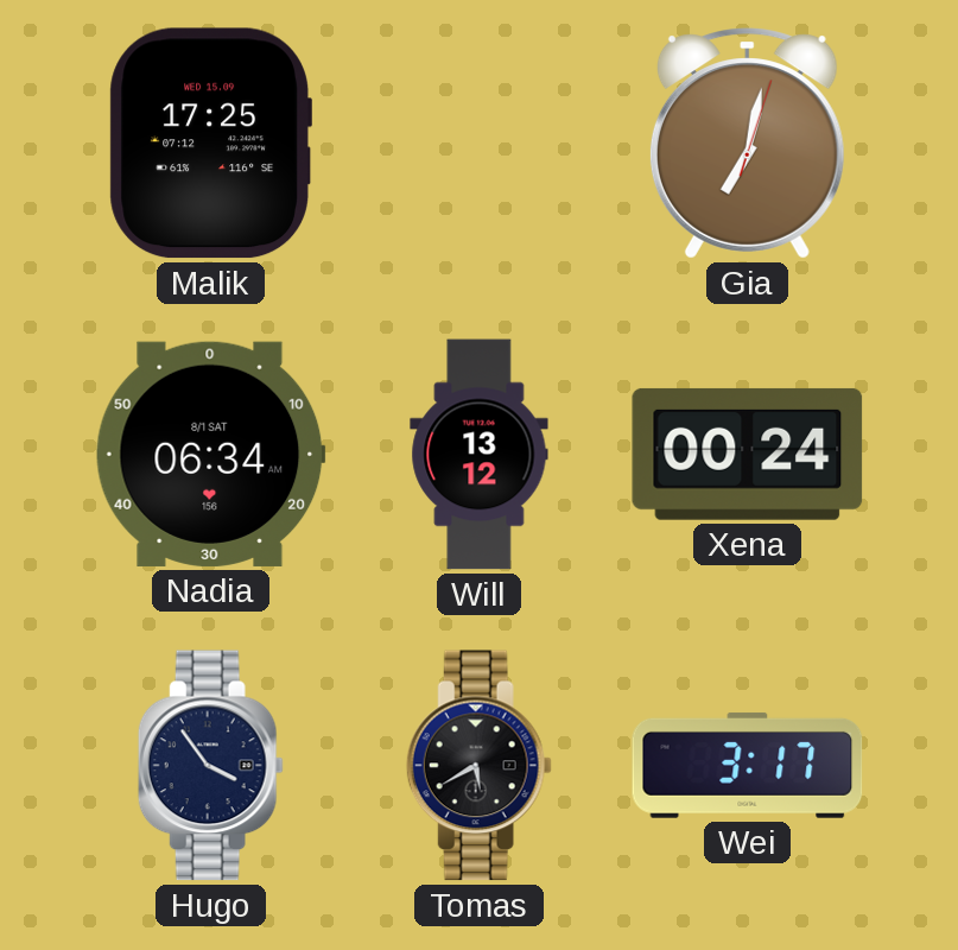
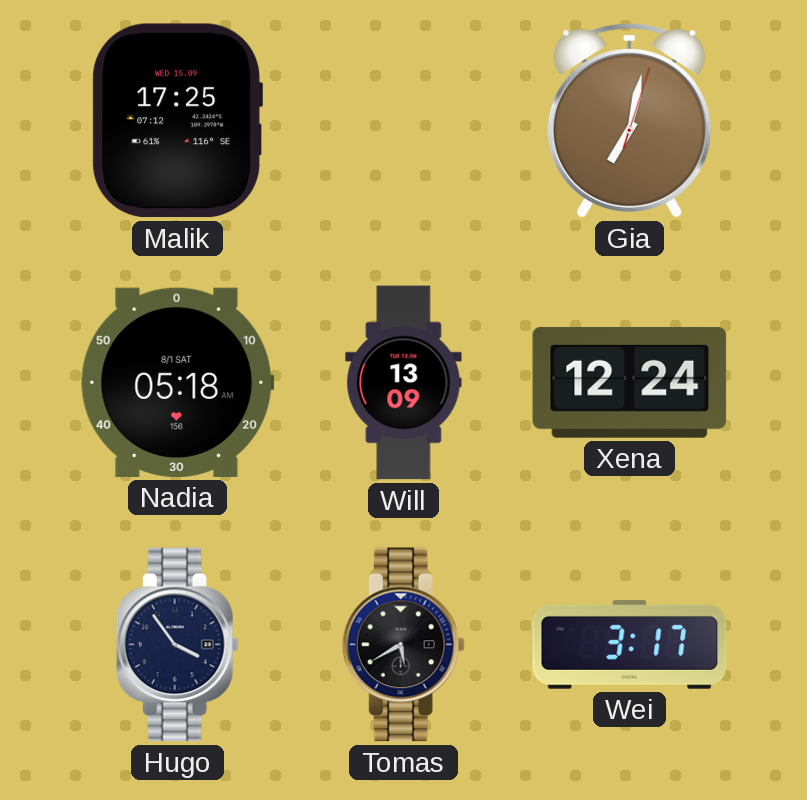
Nadia: 06:34 -> 05:18
Will: 13:12 -> 13:09
Xena: 00:24 -> 12:24
